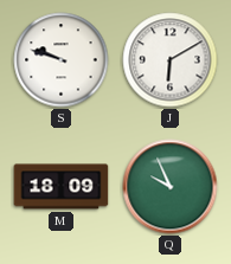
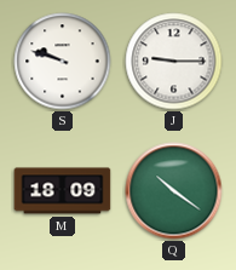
J: 6:10 -> 9:15
Q: 9:56 -> 10:21
